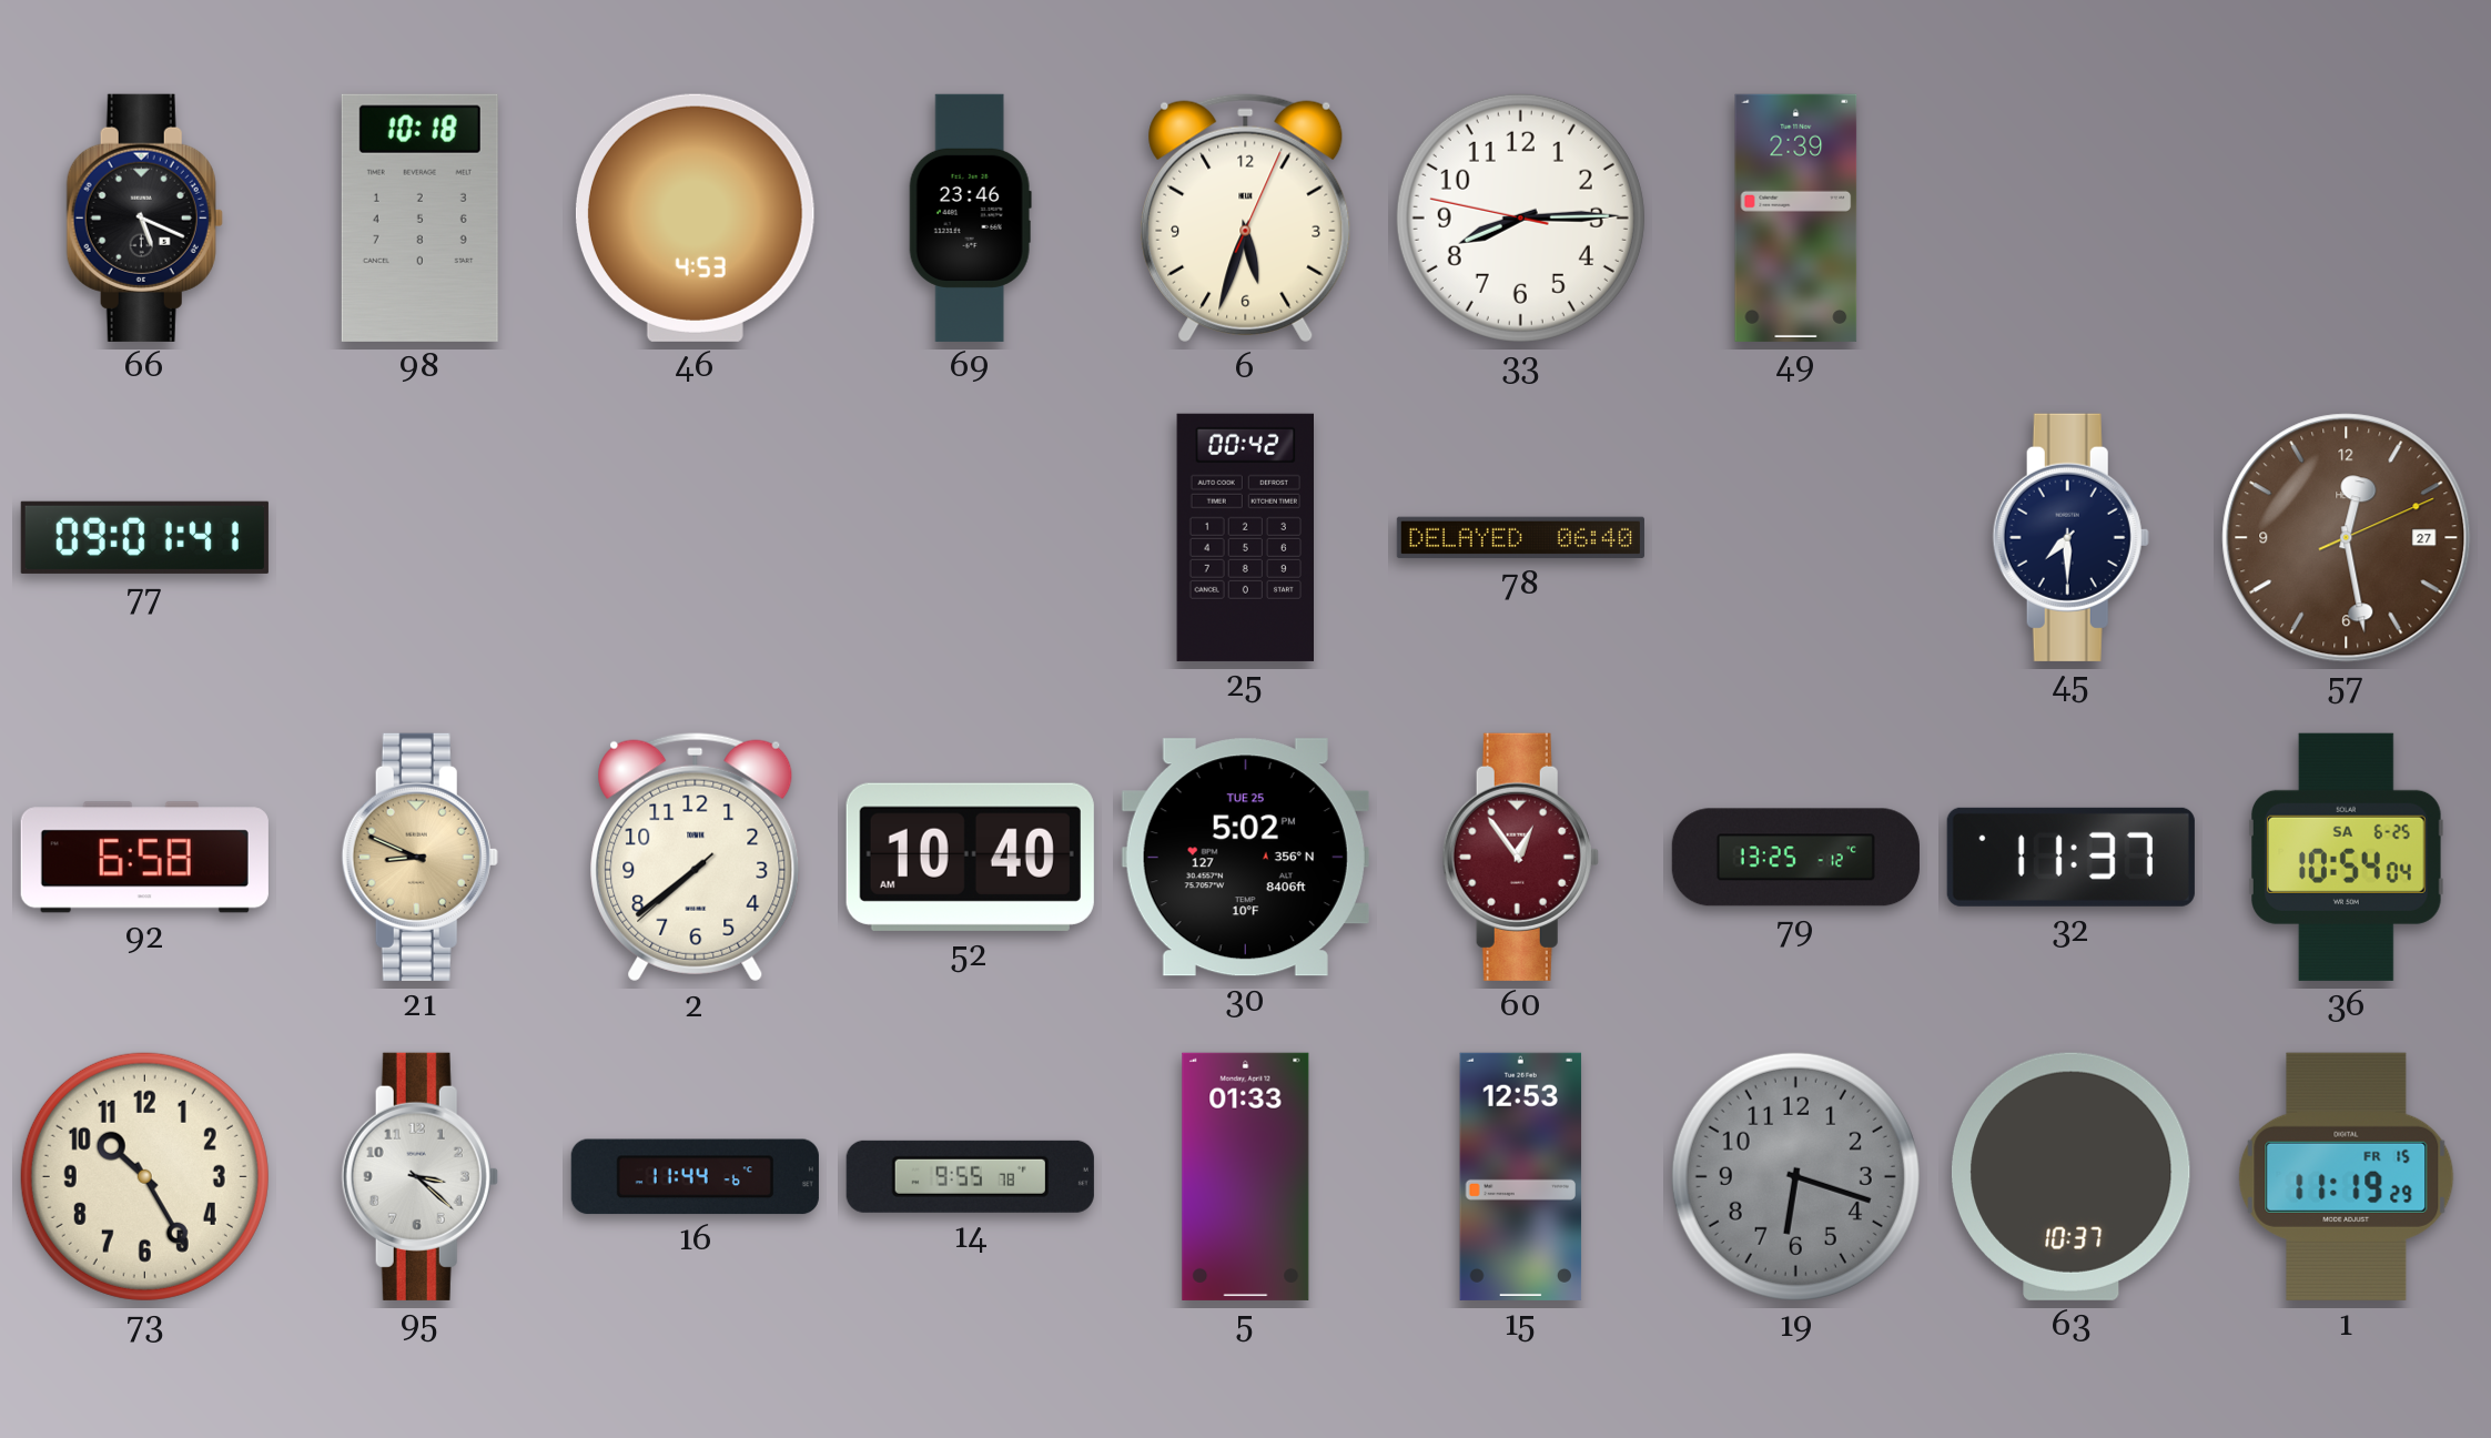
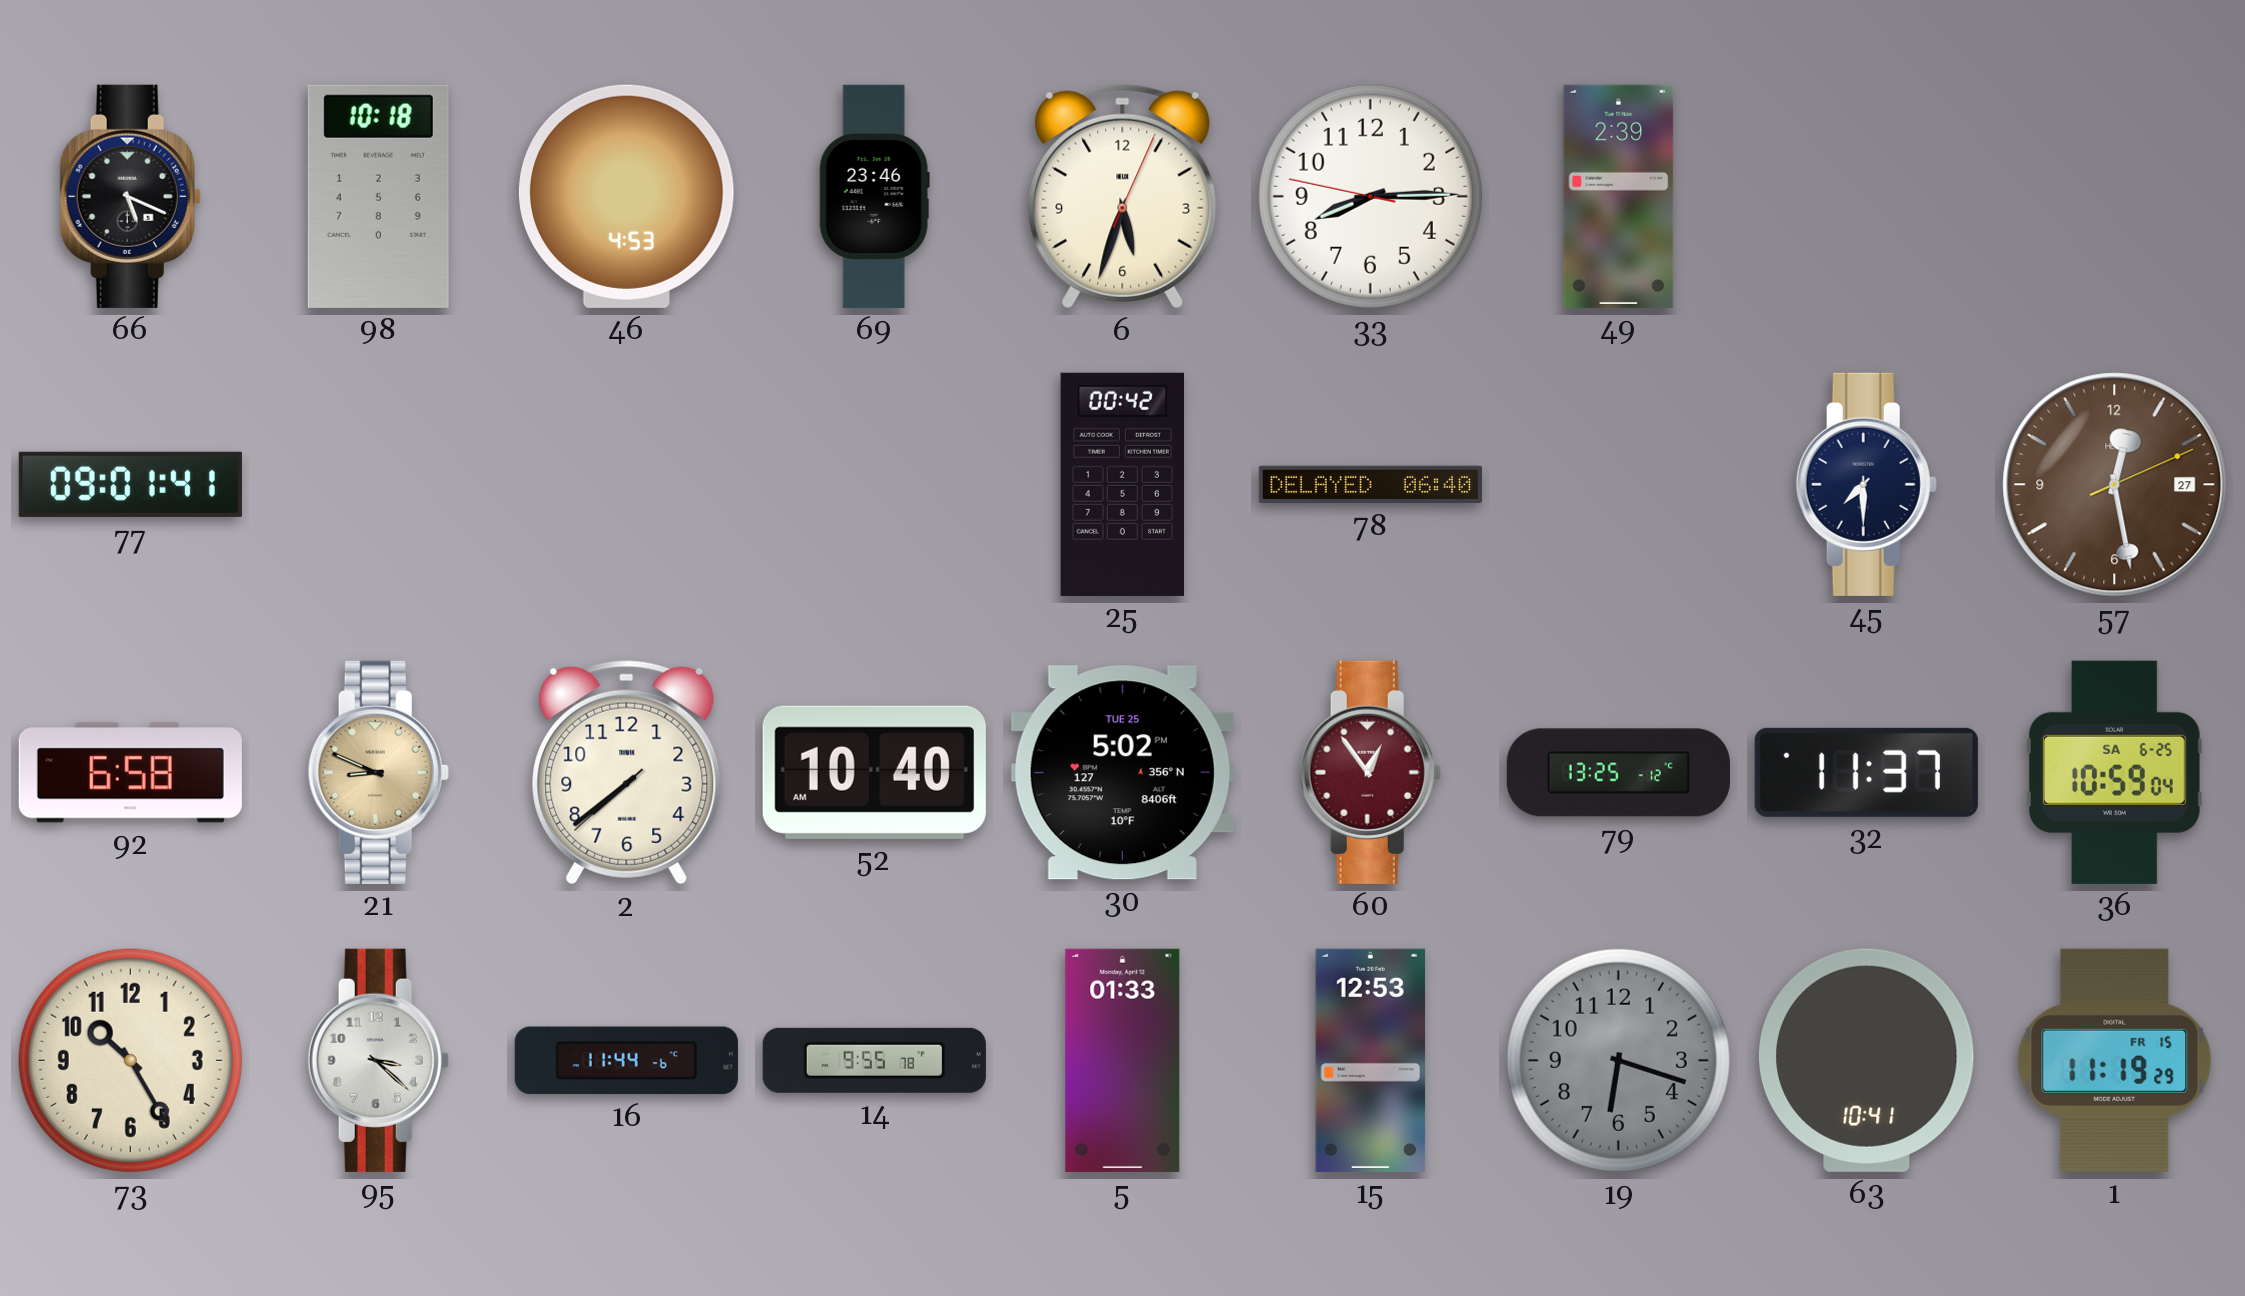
36: 10:54 -> 10:59
63: 10:37 -> 10:41
